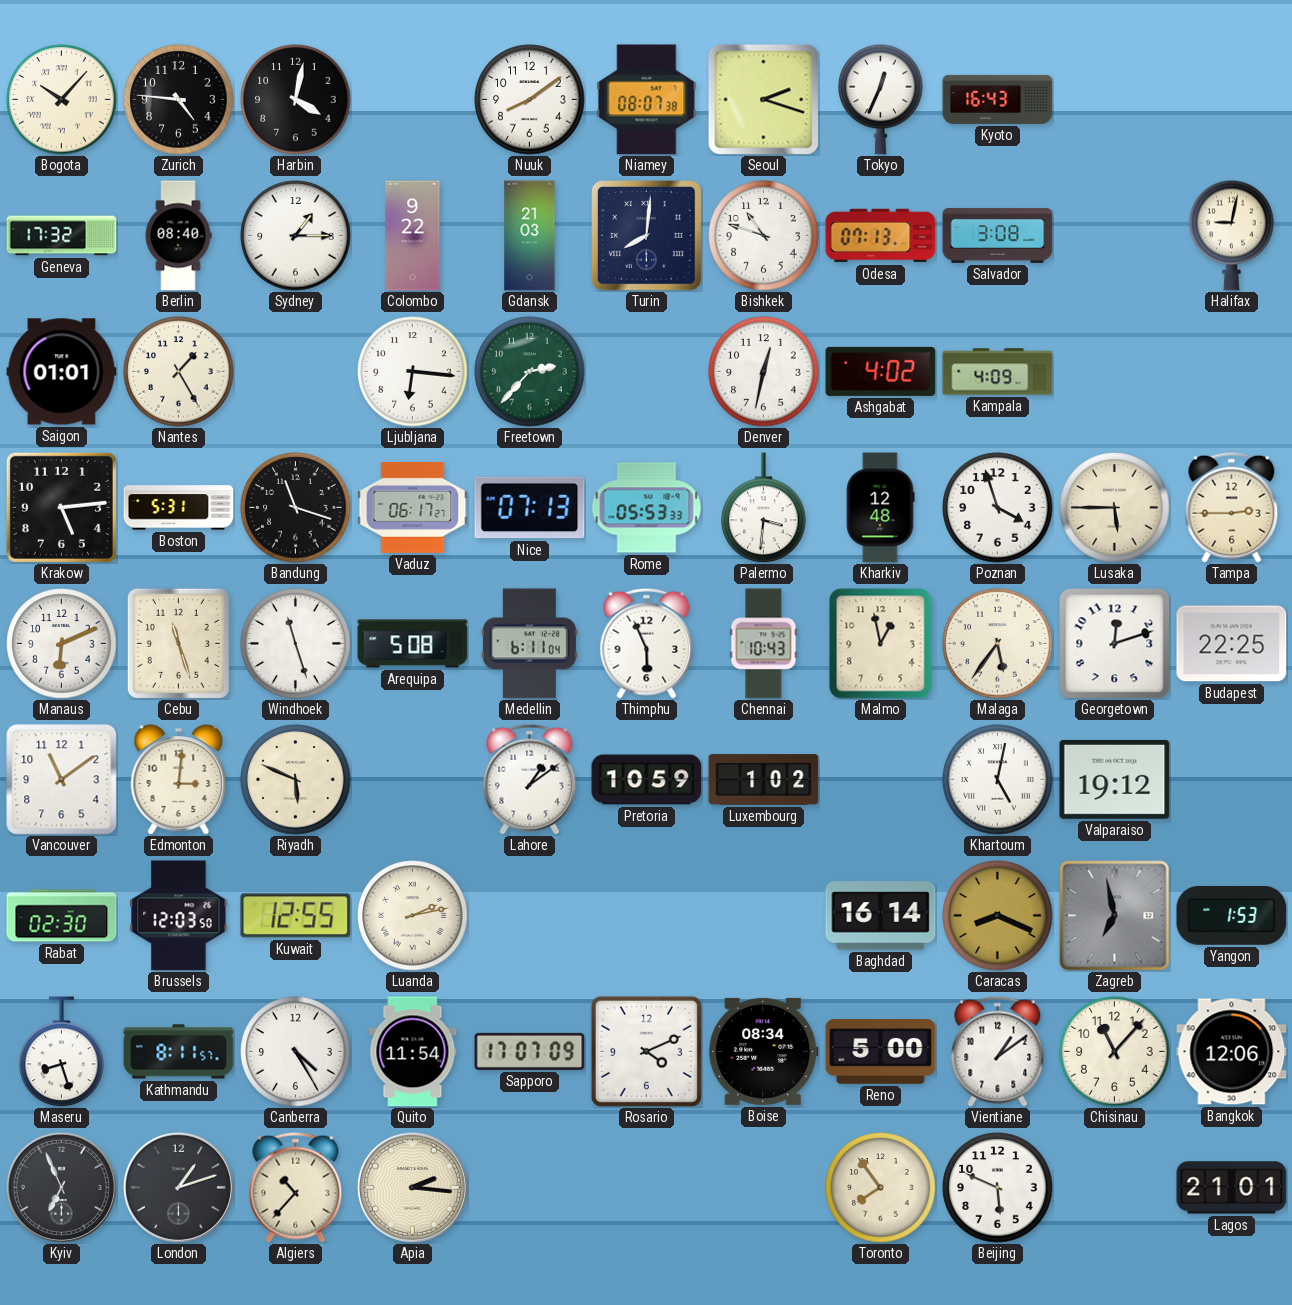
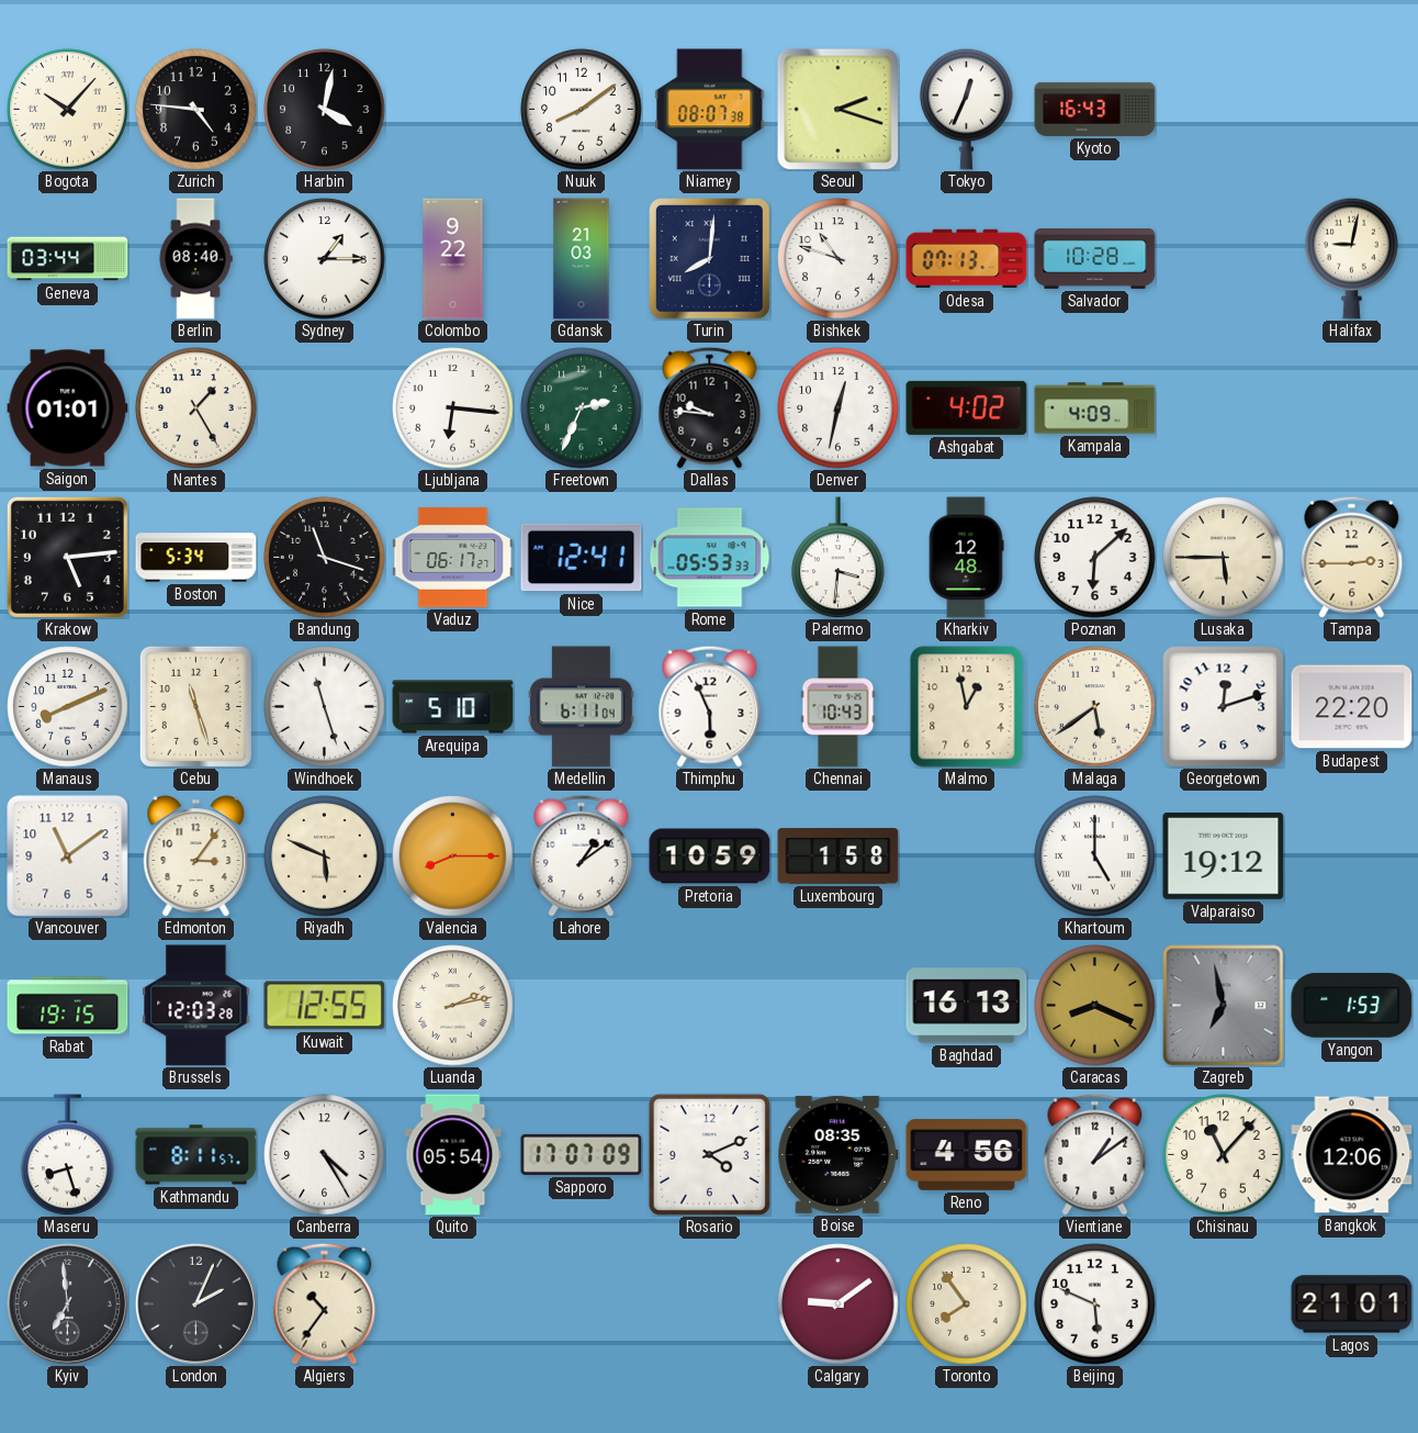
Geneva: 17:32 -> 03:44
Salvador: 3:08 -> 10:28
Freetown: 2:37 -> 2:34
Dallas: none -> 9:46
Boston: 5:31 -> 5:34
Nice: 07:13 -> 12:41
Poznan: 3:57 -> 6:08
Manaus: 6:11 -> 8:11
Arequipa: 5:08 -> 5:10
Malaga: 5:36 -> 5:39
Budapest: 22:25 -> 22:20
Edmonton: 3:01 -> 3:06
Valencia: none -> 8:15
Luxembourg: 1:02 -> 1:58
Khartoum: 5:02 -> 5:00
Rabat: 02:30 -> 19:15
Brussels: 12:03:50 -> 12:03:28
Baghdad: 16:14 -> 16:13
Quito: 11:54 -> 05:54
Boise: 08:34 -> 08:35
Reno: 5:00 -> 4:56
Kyiv: 6:56 -> 6:59
London: 1:12 -> 2:04
Algiers: 10:37 -> 10:36
Apia: 2:16 -> none
Calgary: none -> 9:09
